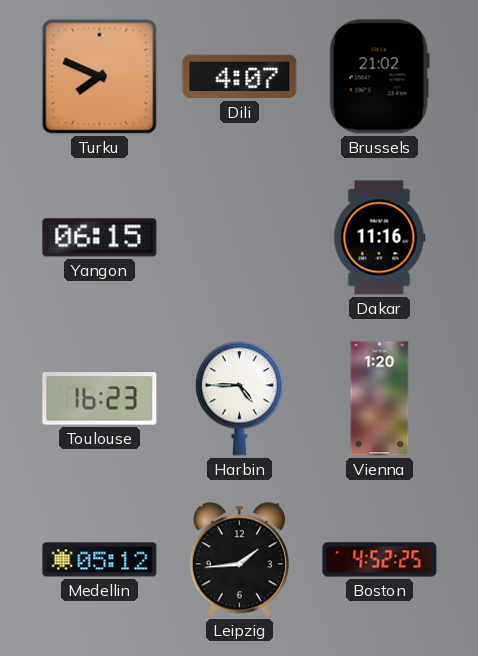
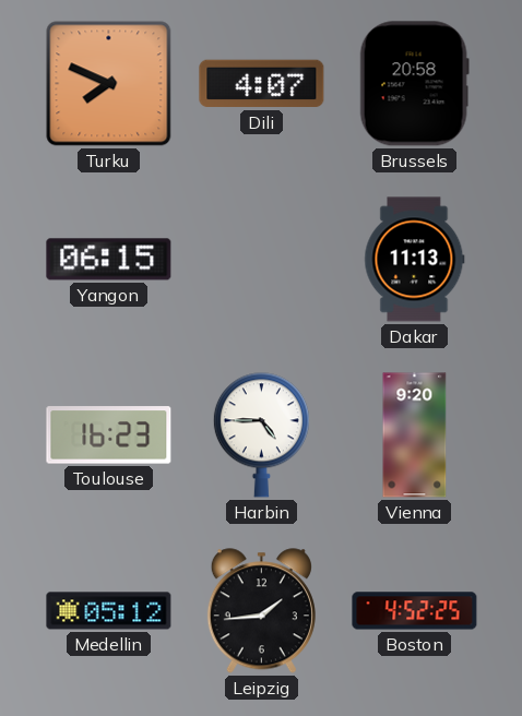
Brussels: 21:02 -> 20:58
Dakar: 11:16 -> 11:13
Vienna: 1:20 -> 9:20
